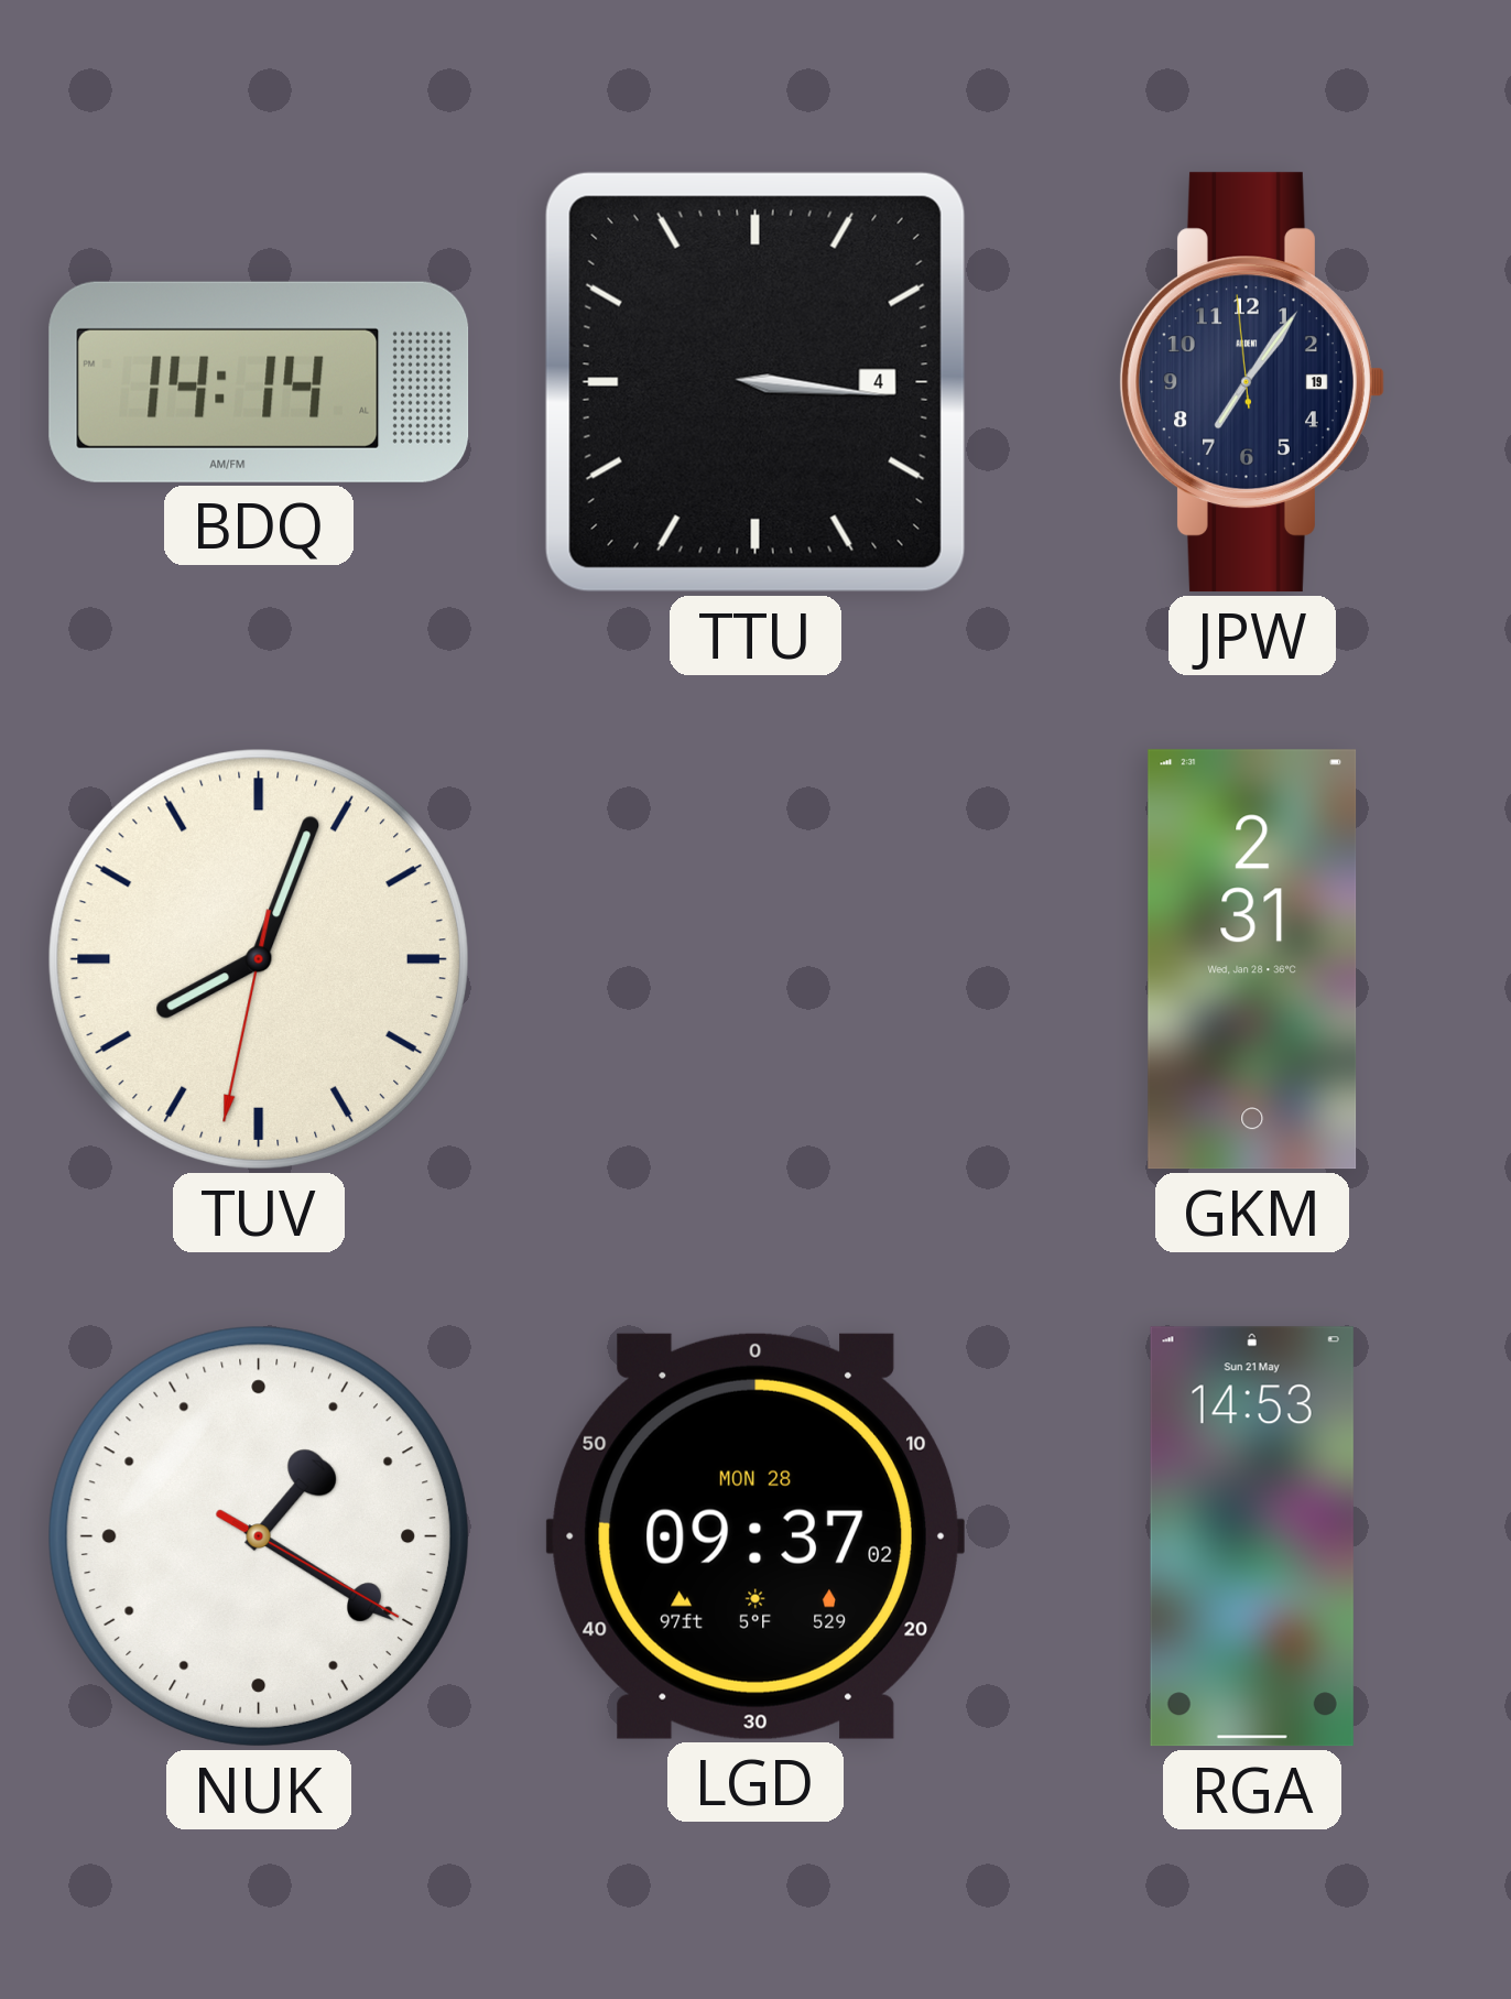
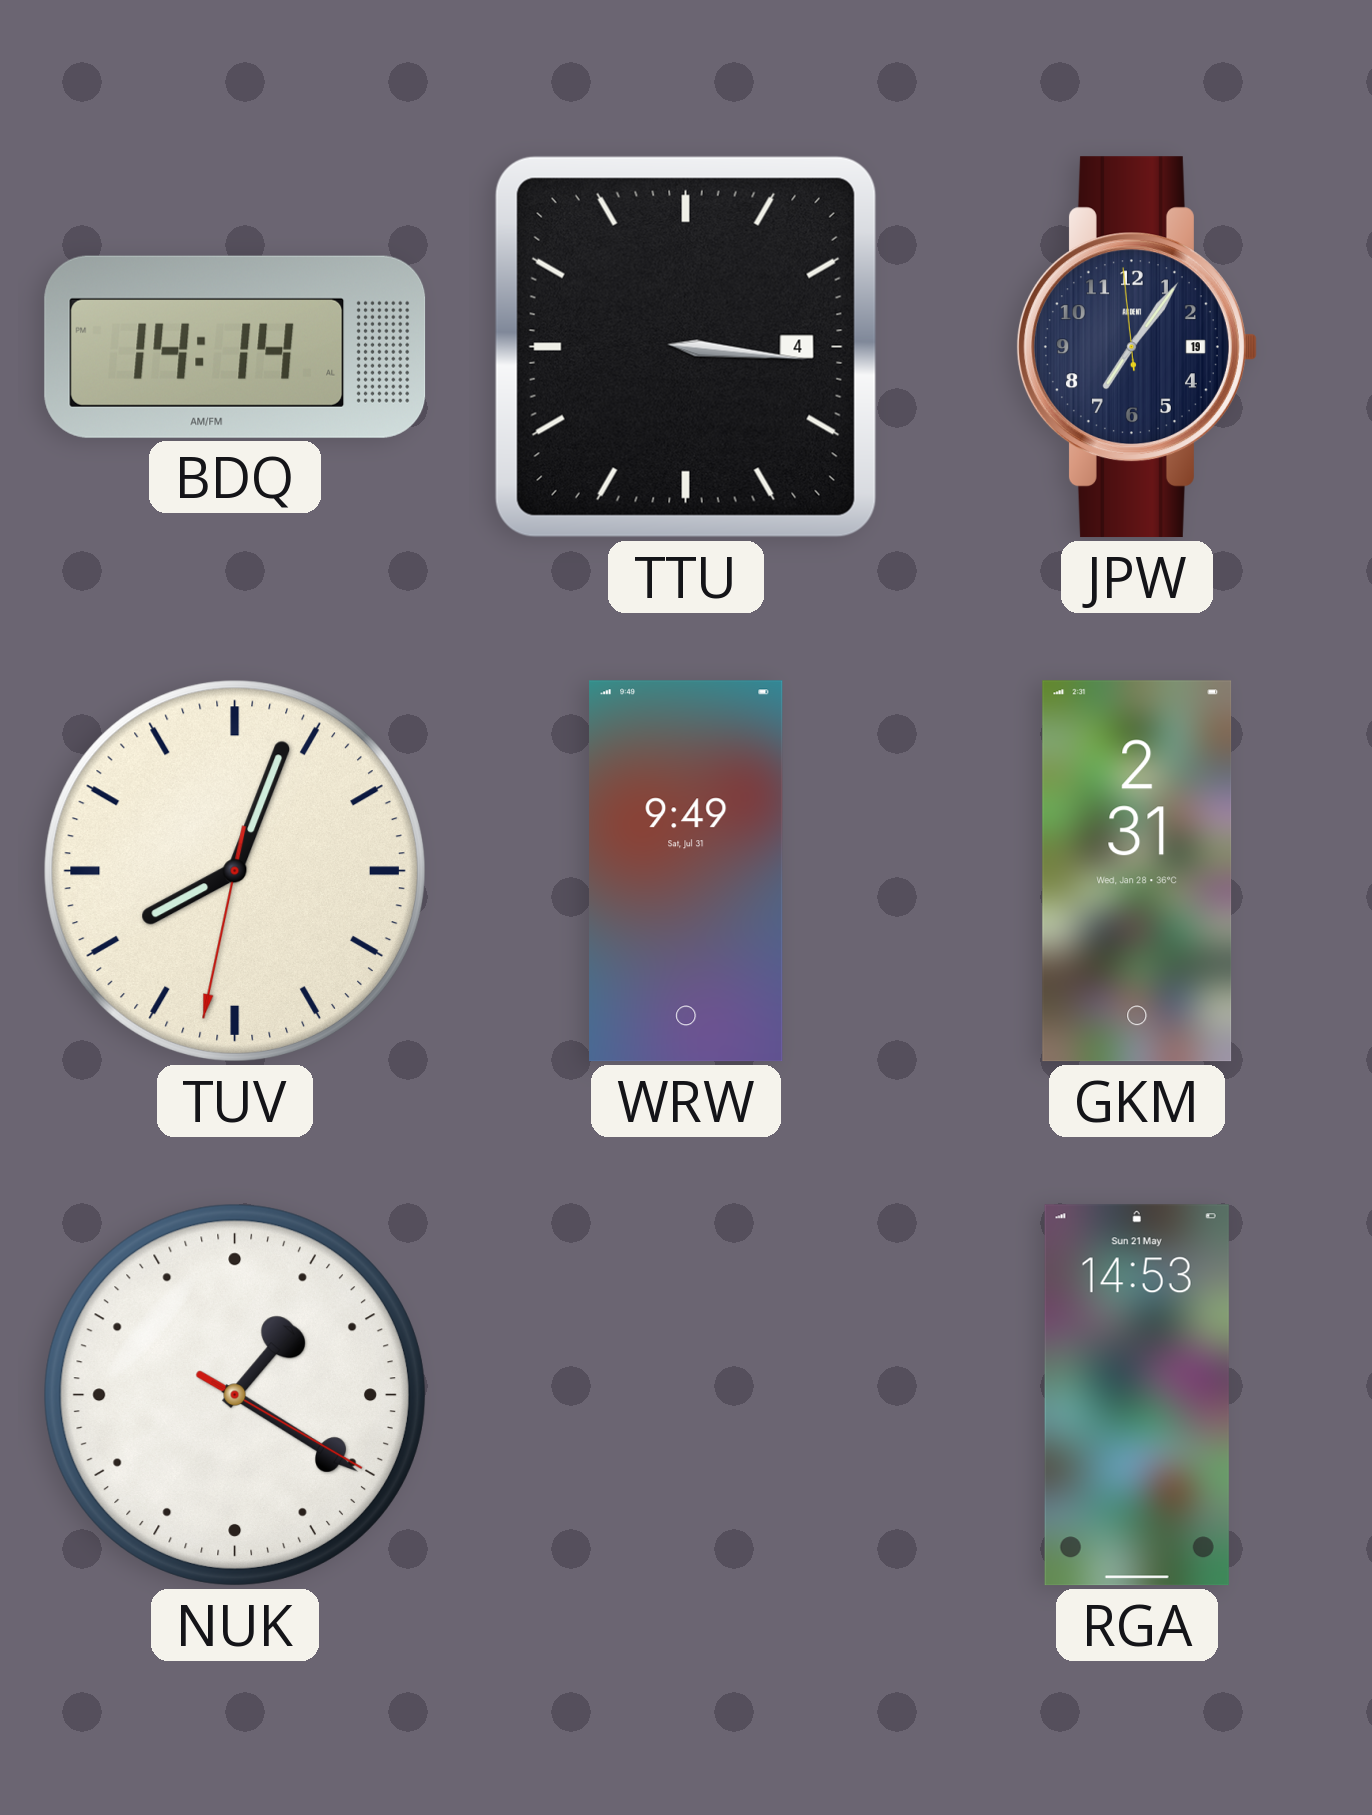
WRW: none -> 9:49
LGD: 09:37 -> none
